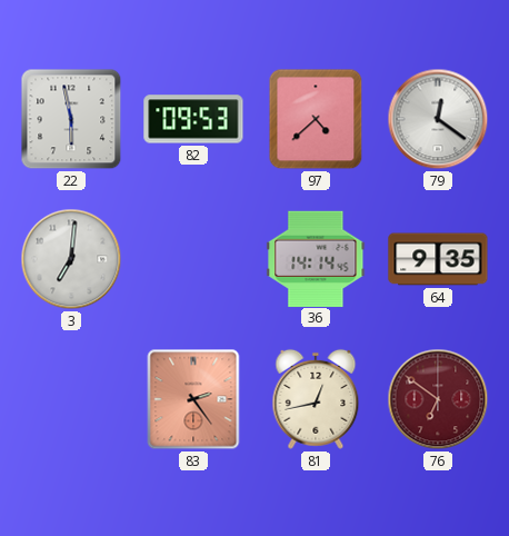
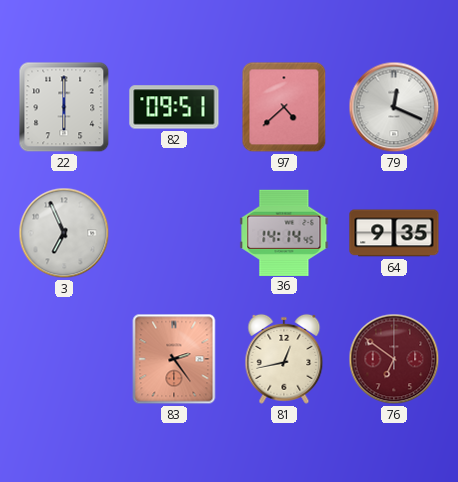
22: 5:58 -> 6:00
82: 09:53 -> 09:51
79: 12:21 -> 12:19
3: 7:01 -> 6:56
